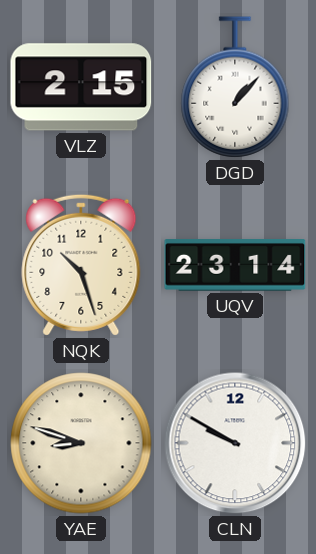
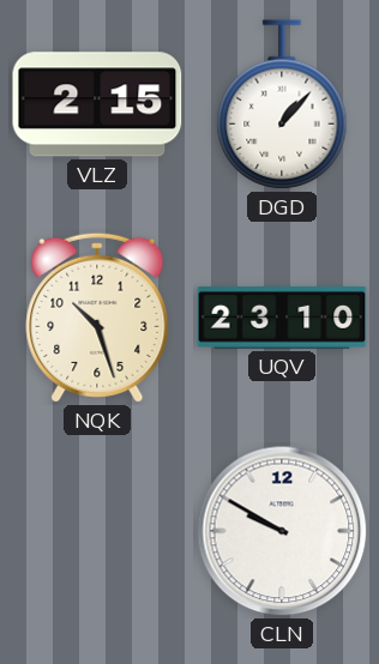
UQV: 23:14 -> 23:10
YAE: 8:48 -> none
